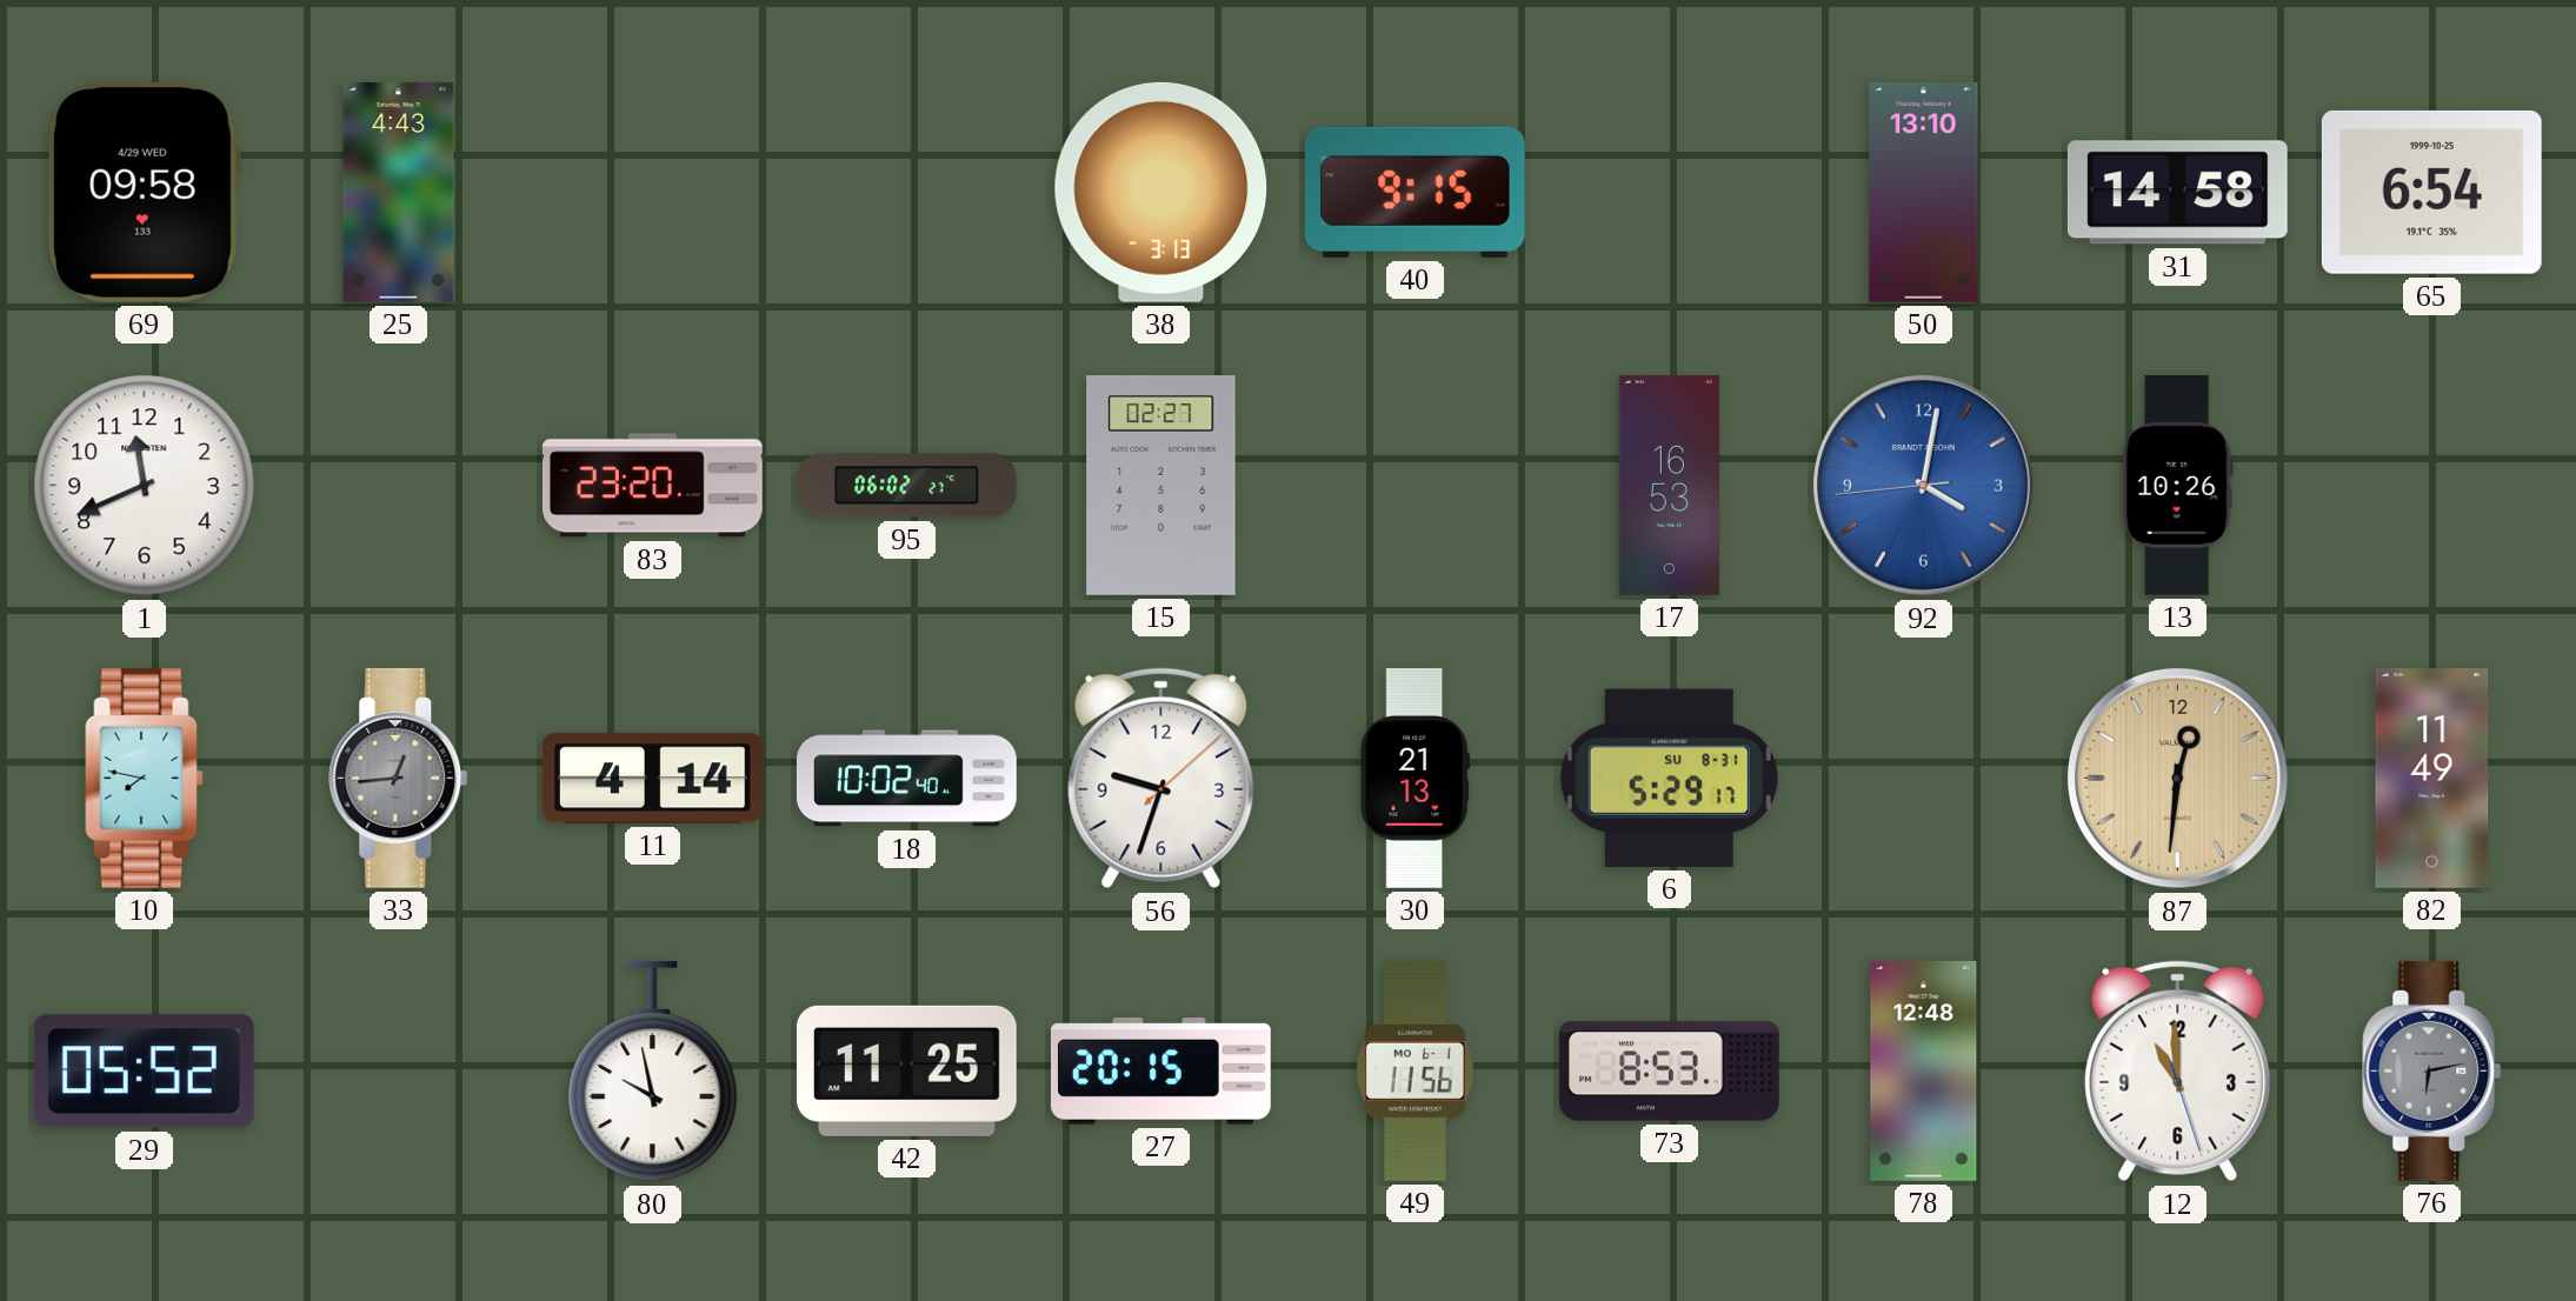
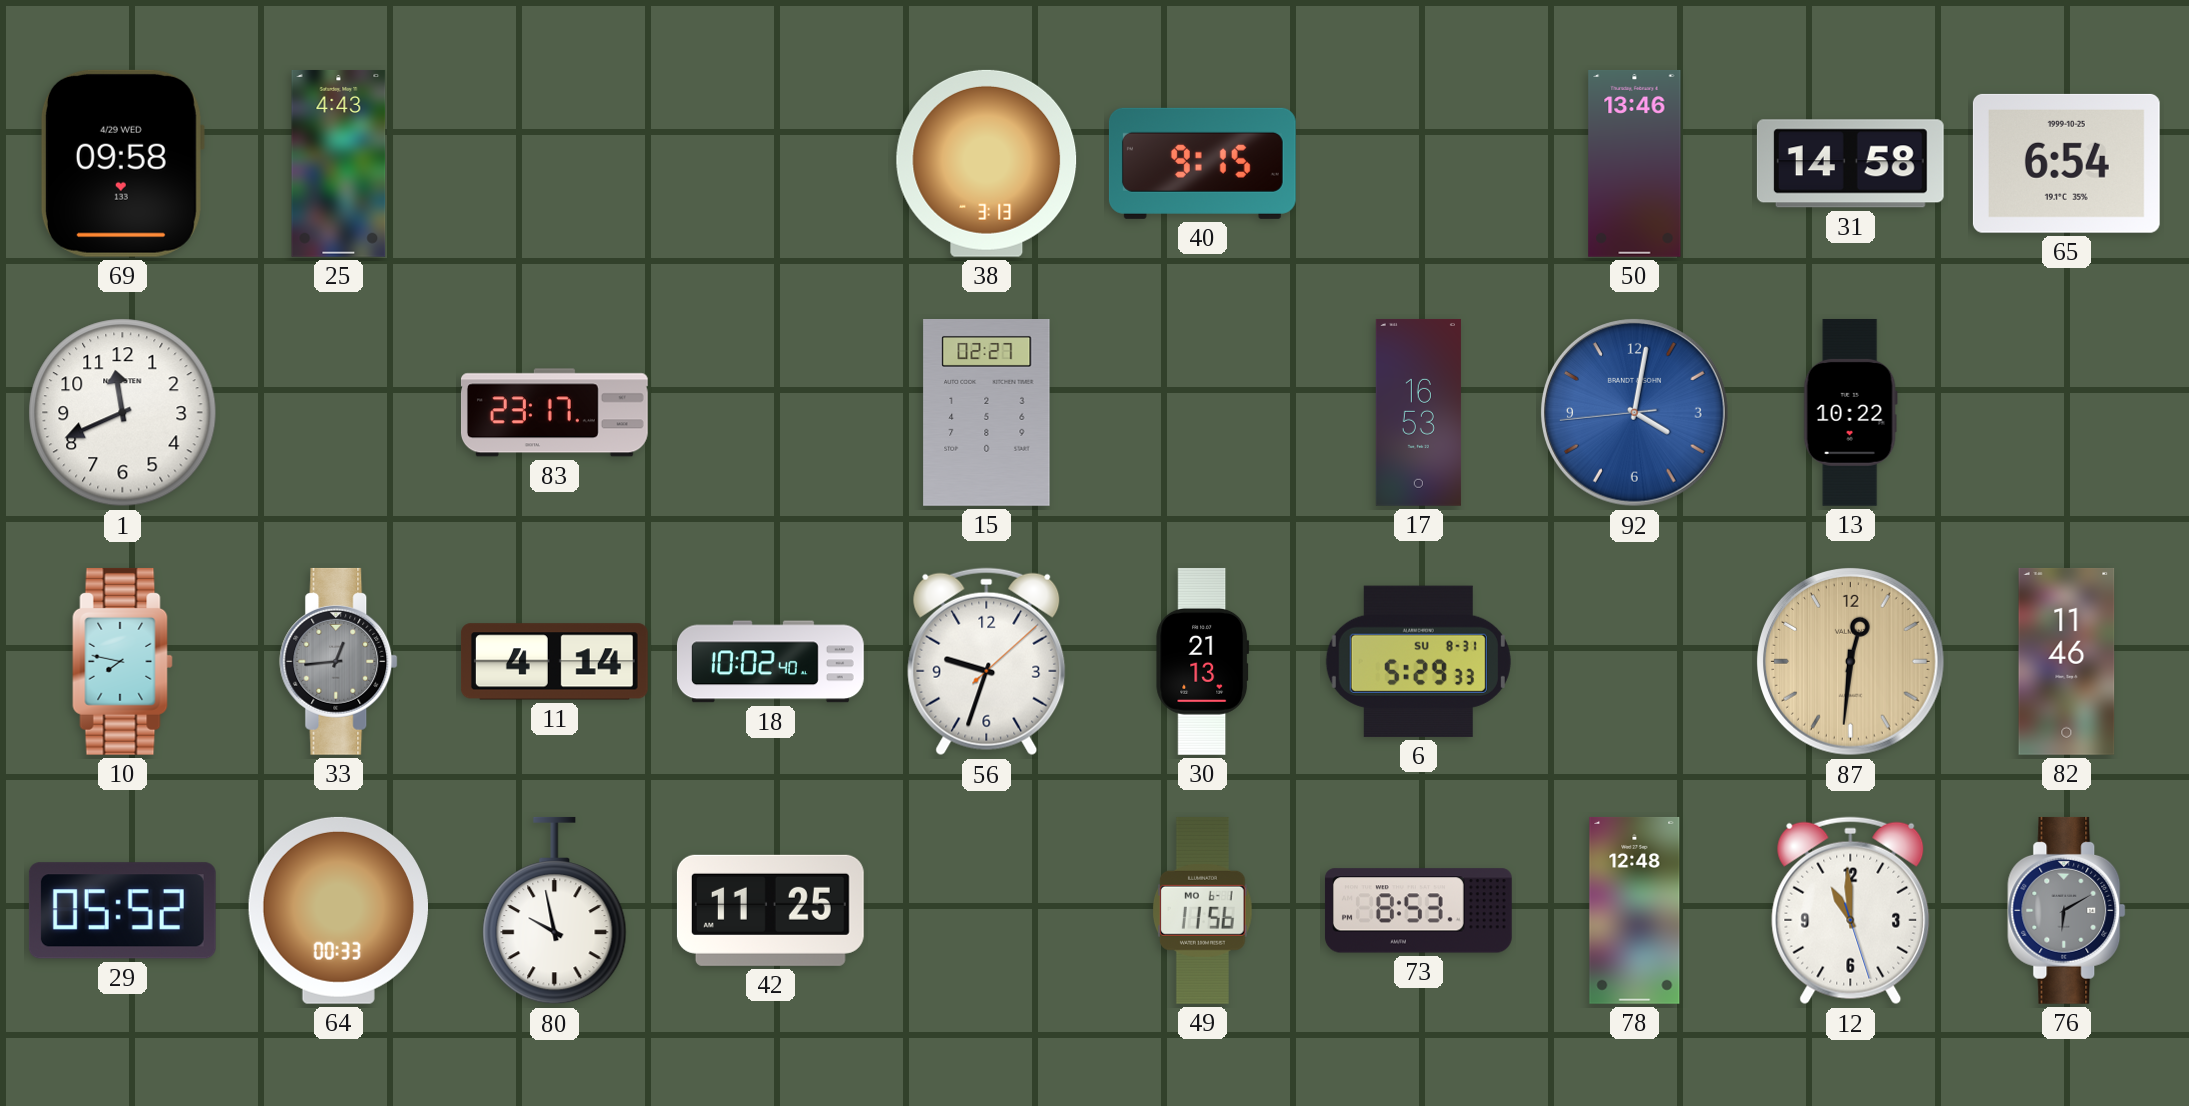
50: 13:10 -> 13:46
83: 23:20 -> 23:17
95: 06:02 -> none
13: 10:26 -> 10:22
6: 5:29:17 -> 5:29:33
82: 11:49 -> 11:46
64: none -> 00:33
27: 20:15 -> none
76: 6:13 -> 6:10
